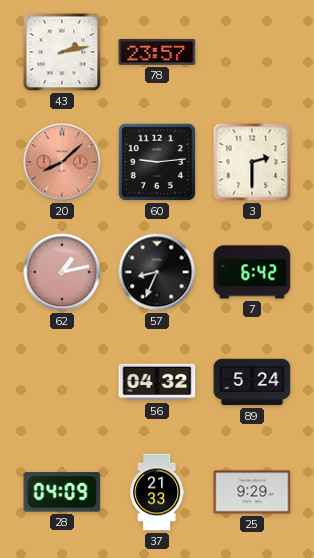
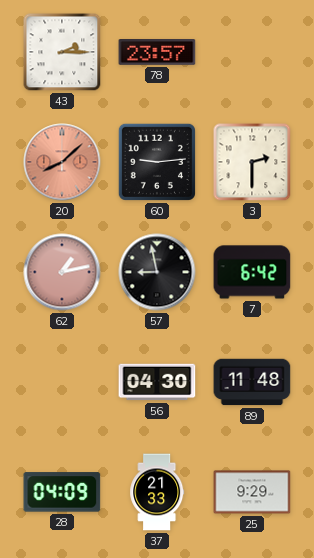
43: 2:13 -> 2:15
57: 8:34 -> 8:58
56: 04:32 -> 04:30
89: 5:24 -> 11:48
